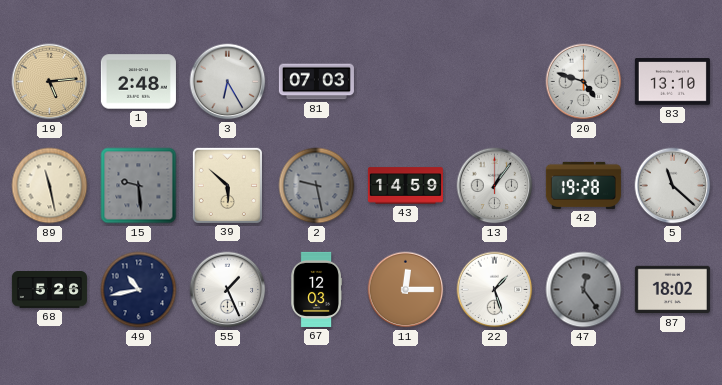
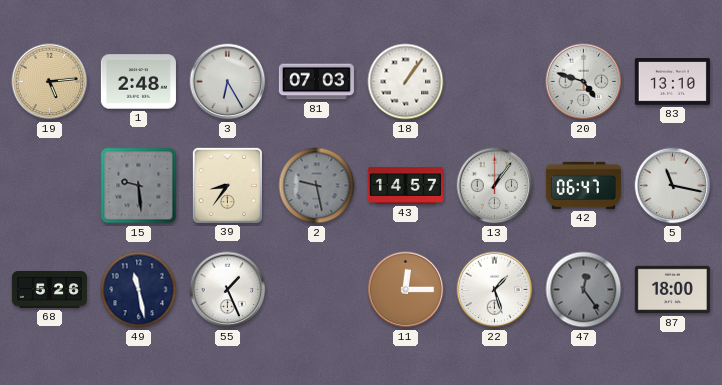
18: none -> 1:06
89: 11:28 -> none
39: 5:52 -> 8:36
43: 14:59 -> 14:57
42: 19:28 -> 06:47
5: 11:22 -> 11:17
49: 10:43 -> 11:28
67: 12:03 -> none
87: 18:02 -> 18:00
